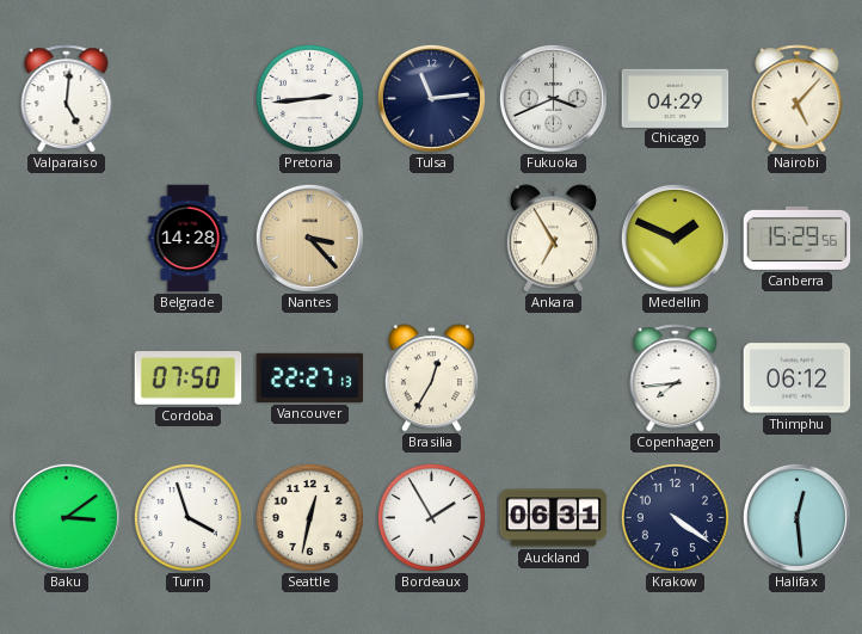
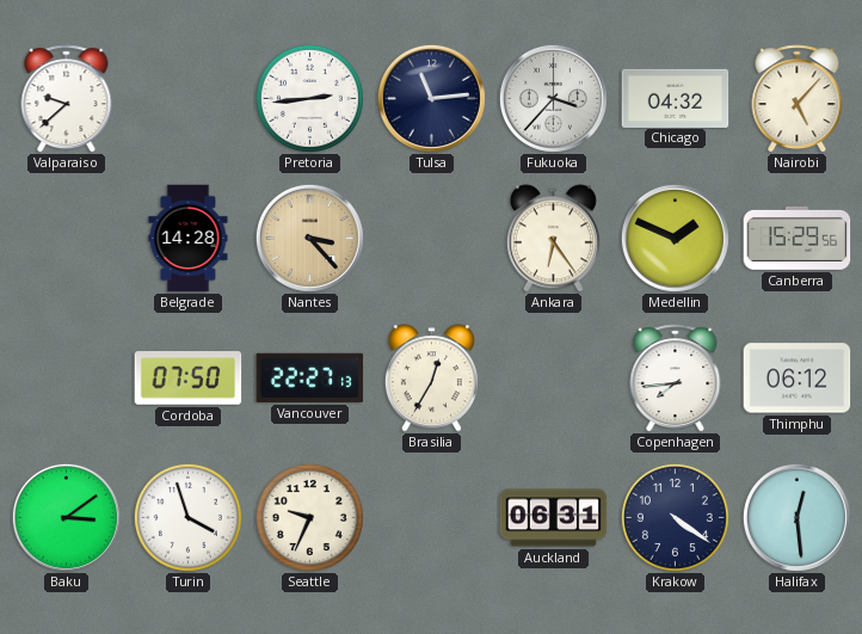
Valparaiso: 5:01 -> 9:38
Fukuoka: 3:41 -> 3:37
Chicago: 04:29 -> 04:32
Ankara: 6:55 -> 6:24
Seattle: 12:32 -> 9:34
Bordeaux: 1:55 -> none
